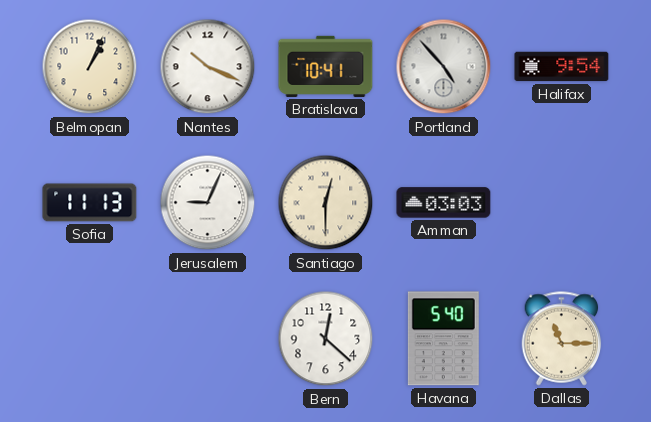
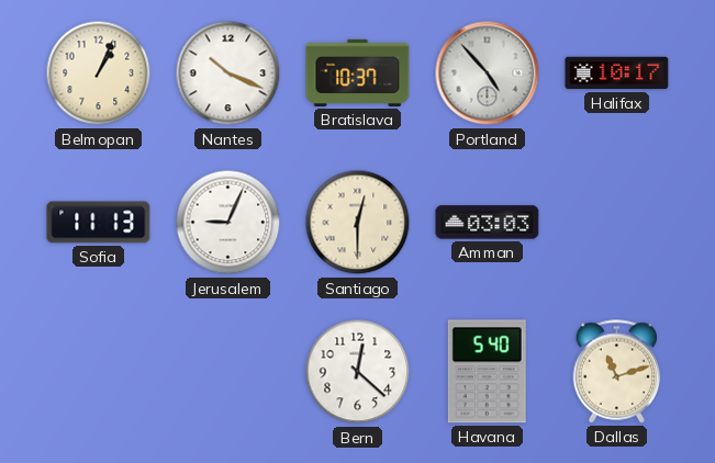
Bratislava: 10:41 -> 10:37
Halifax: 9:54 -> 10:17
Dallas: 11:15 -> 11:12
